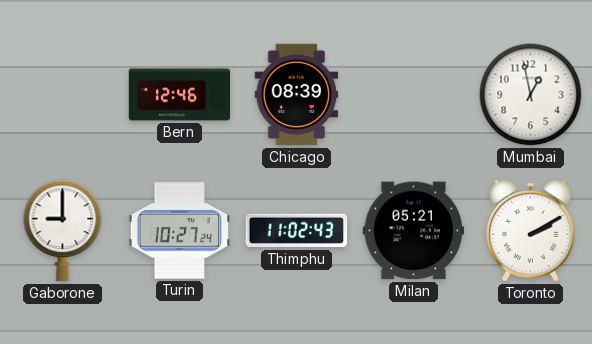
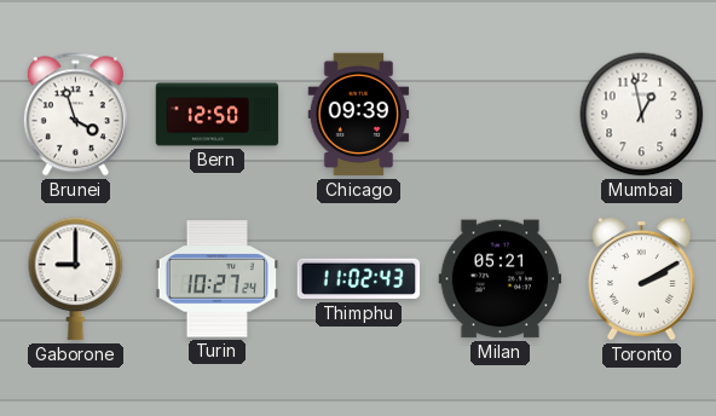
Brunei: none -> 3:57
Bern: 12:46 -> 12:50
Chicago: 08:39 -> 09:39
